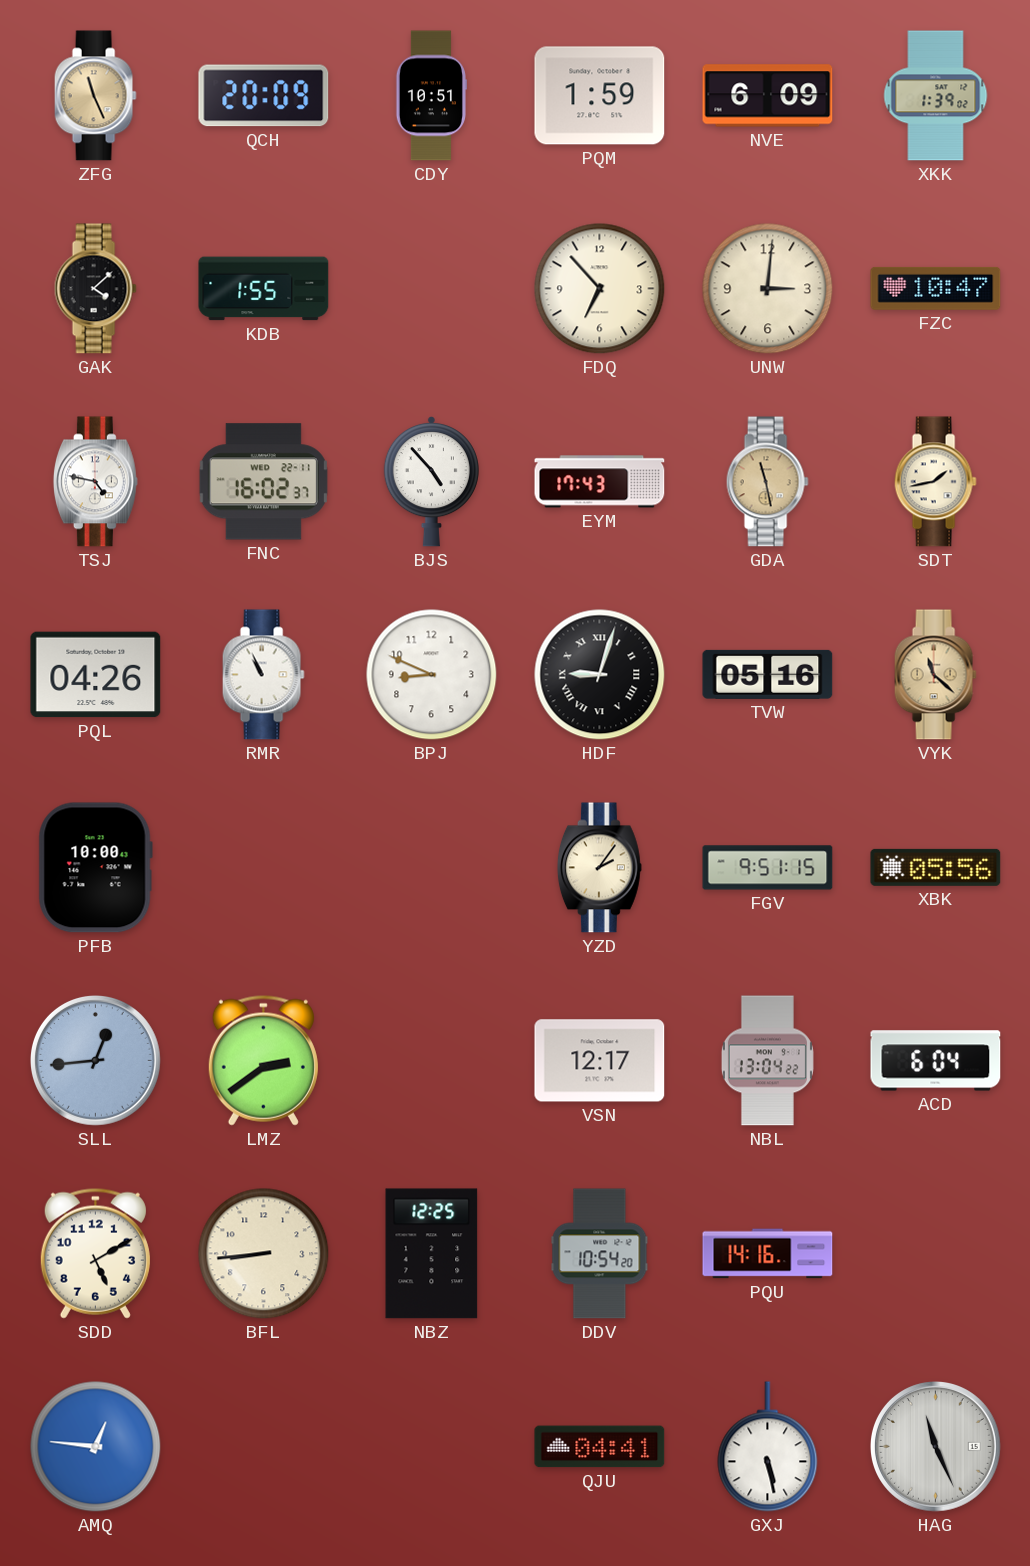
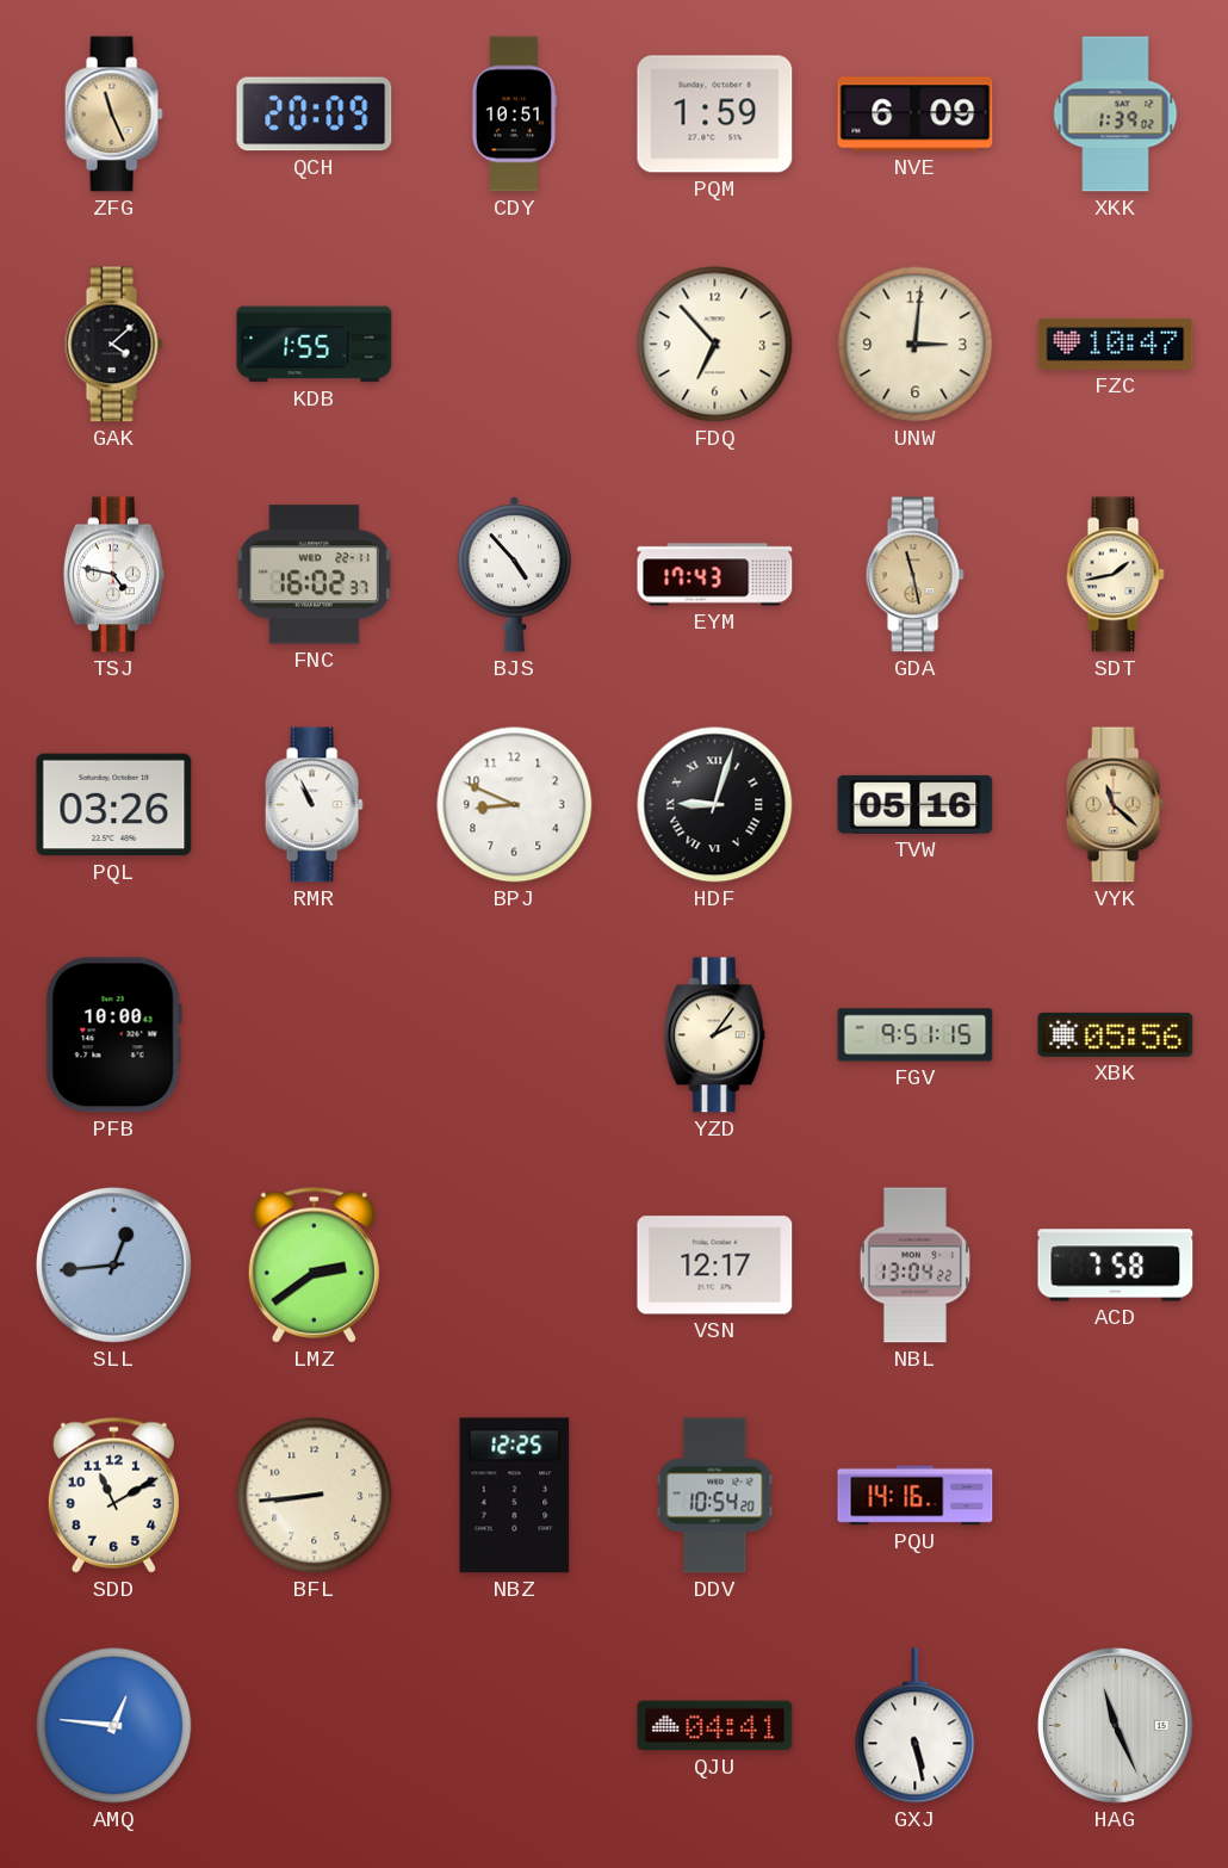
PQL: 04:26 -> 03:26
ACD: 6:04 -> 7:58
SDD: 5:10 -> 11:10
